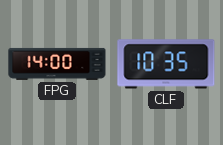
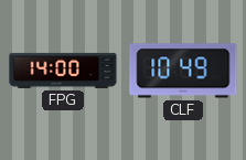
CLF: 10:35 -> 10:49
